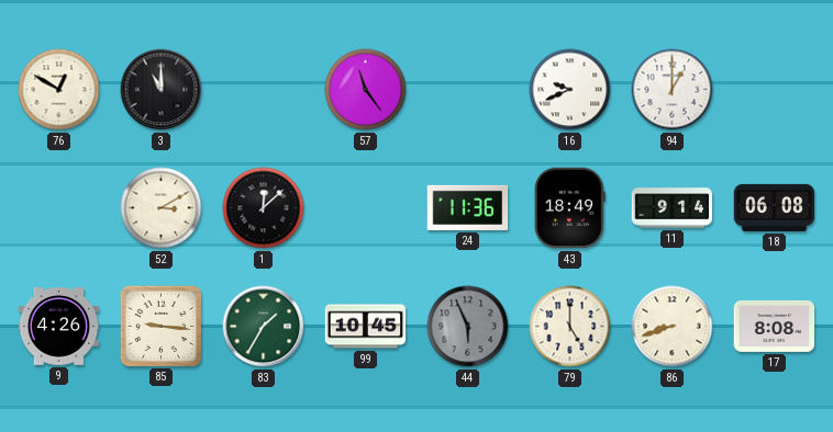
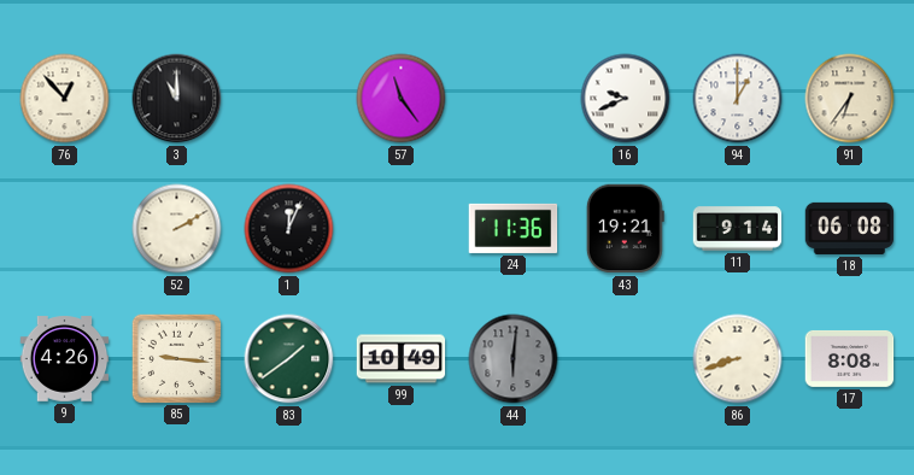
76: 12:50 -> 12:53
91: none -> 6:36
52: 3:10 -> 2:10
1: 12:08 -> 12:04
43: 18:49 -> 19:21
83: 1:35 -> 1:39
99: 10:45 -> 10:49
44: 5:56 -> 6:01
79: 5:00 -> none
